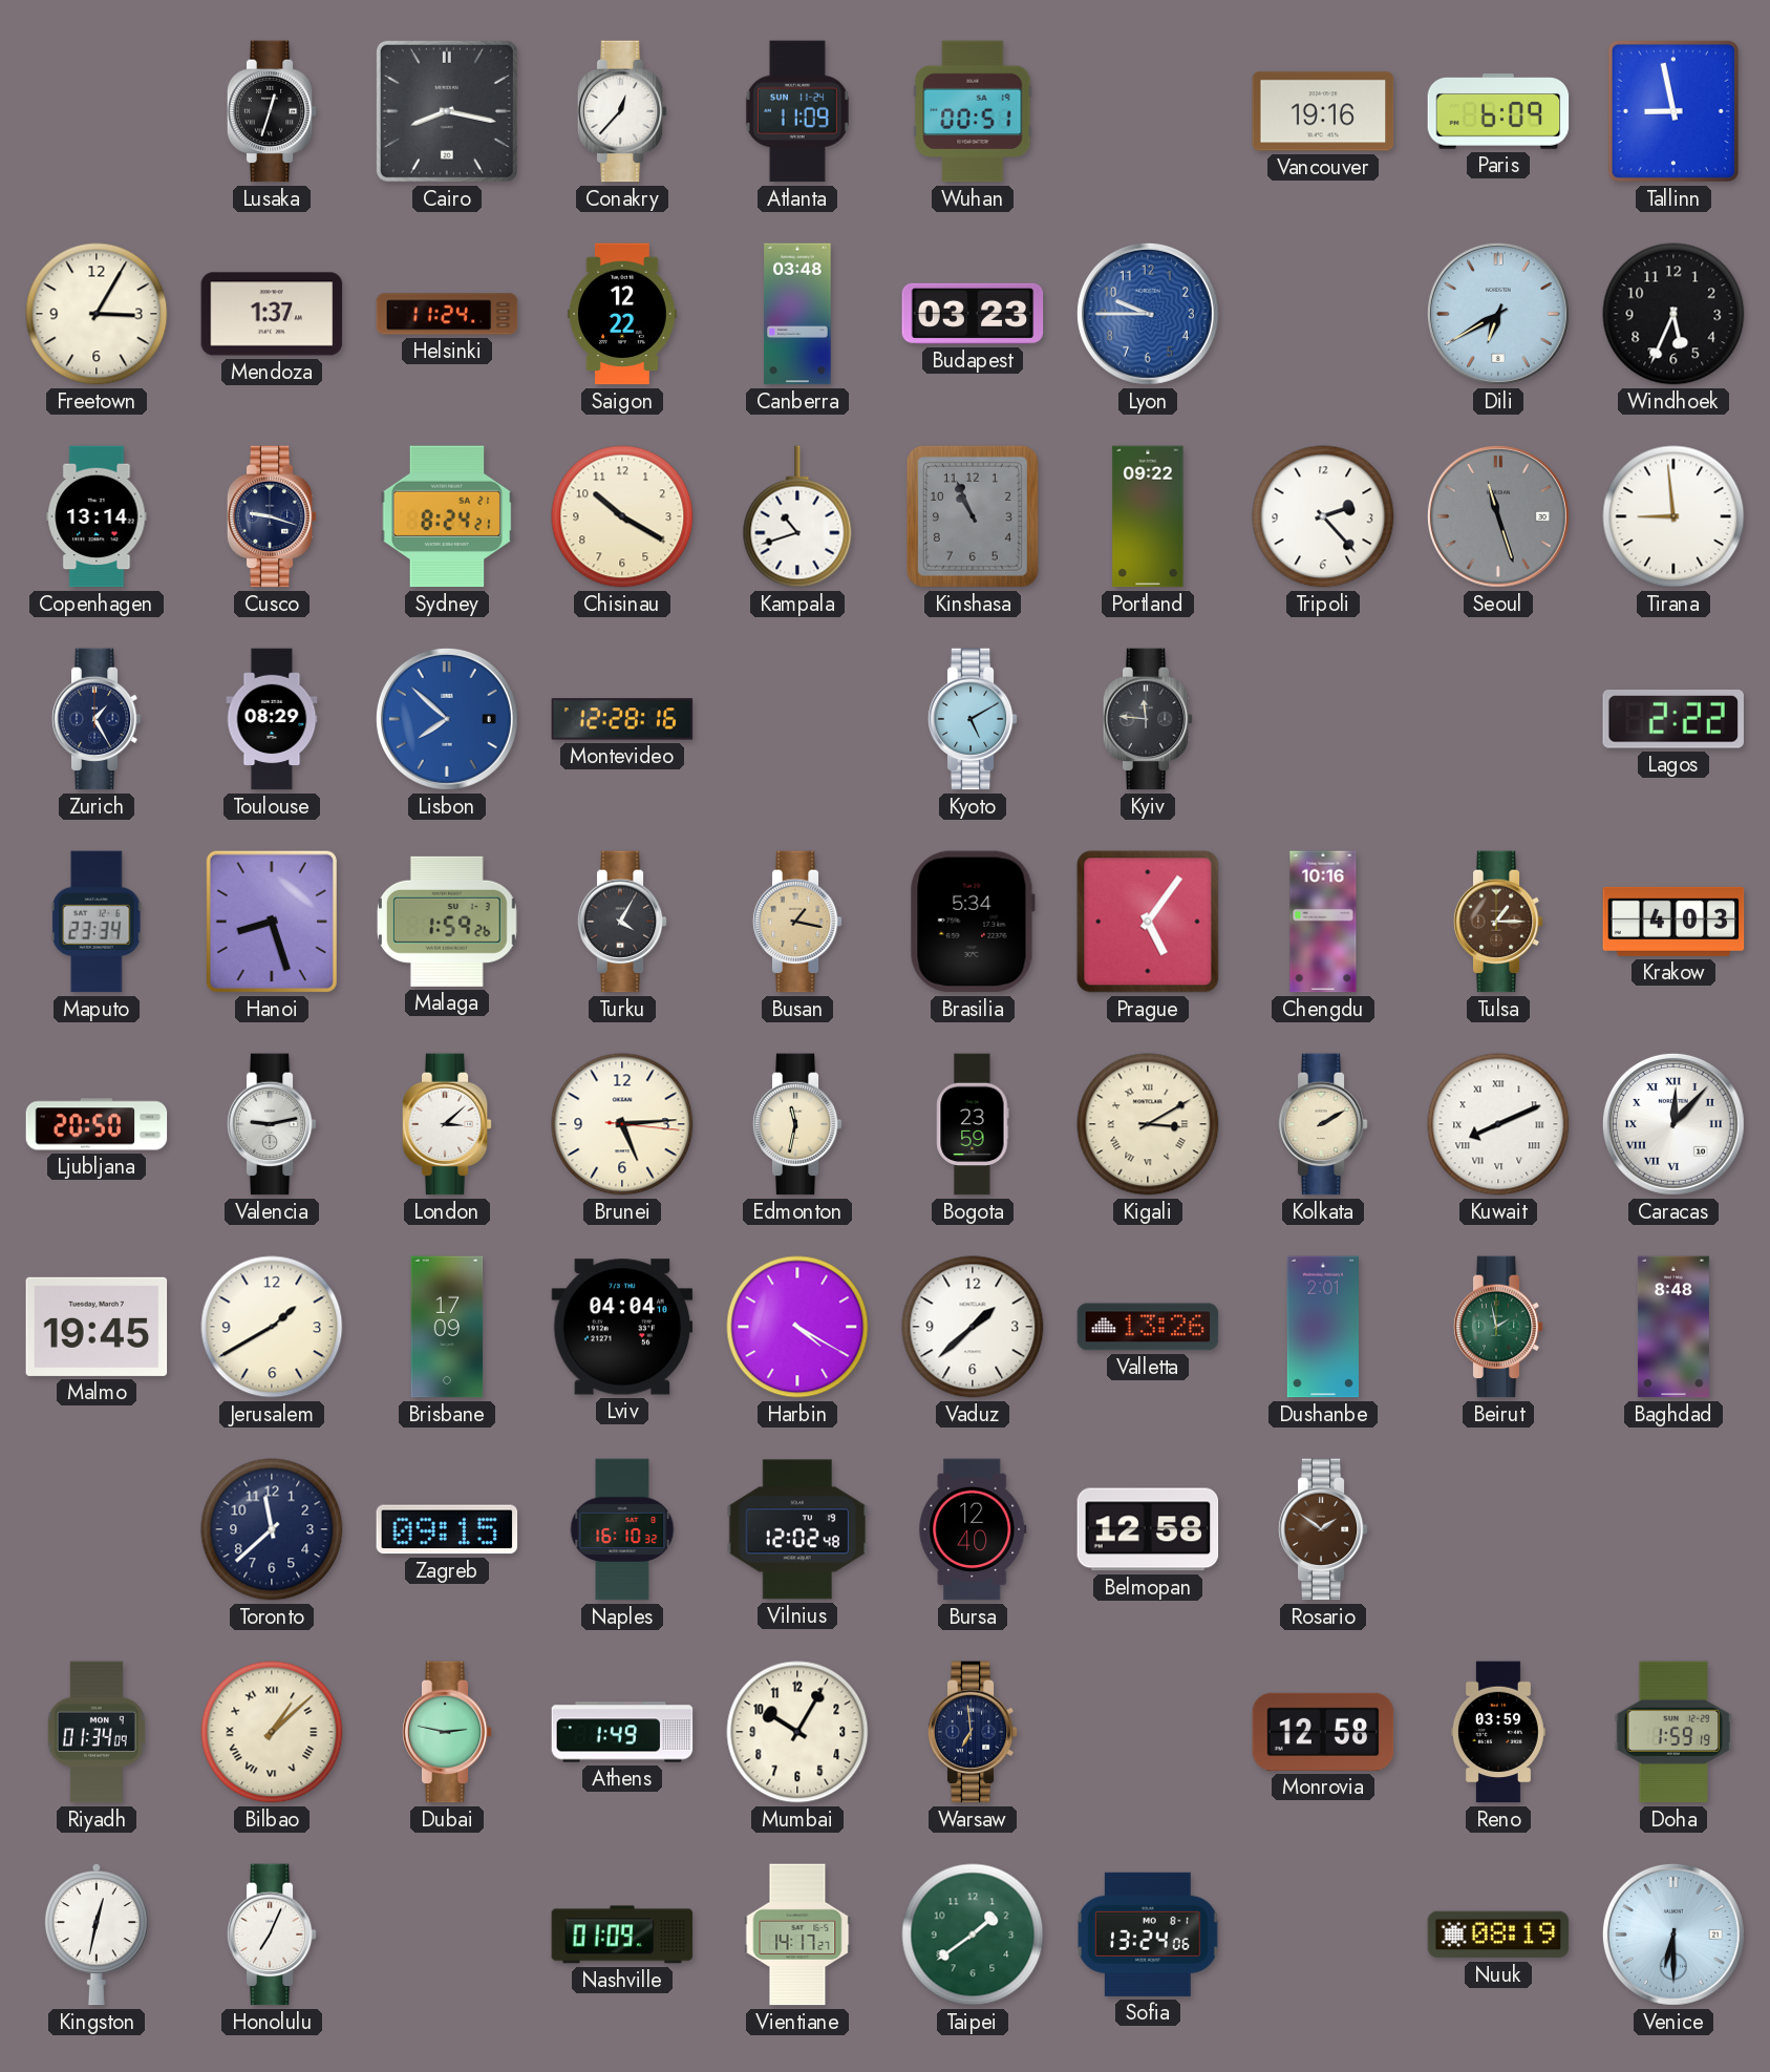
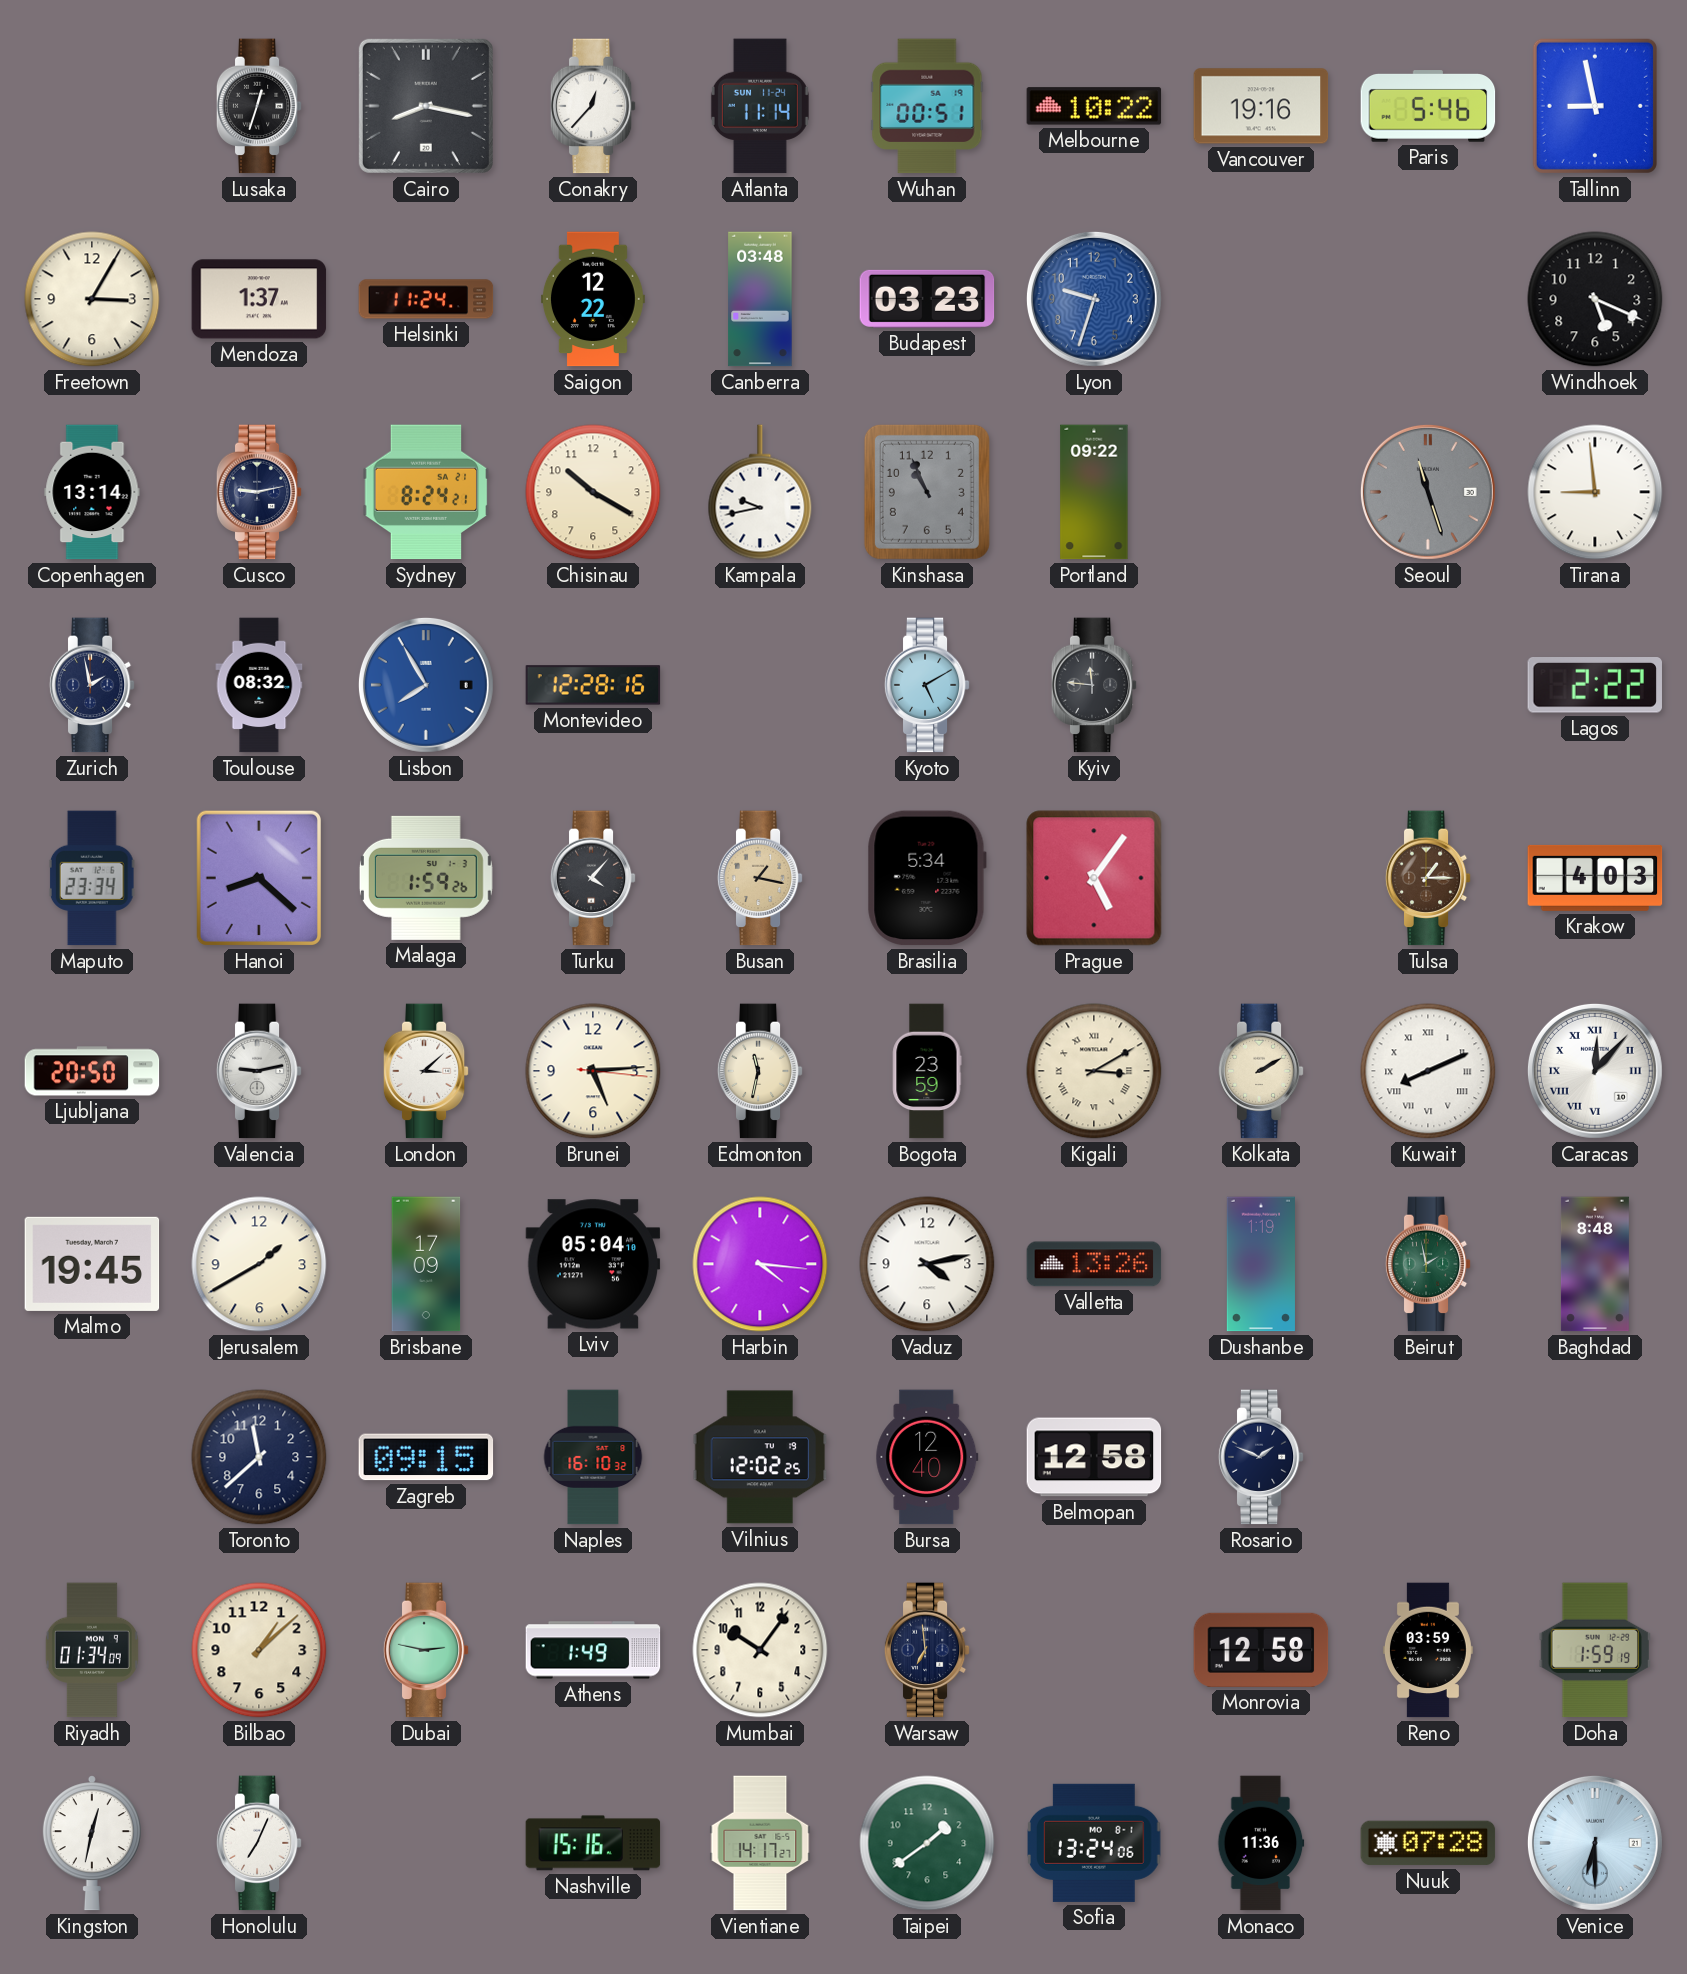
Atlanta: 11:09 -> 11:14
Melbourne: none -> 10:22
Paris: 6:09 -> 5:46
Lyon: 9:45 -> 9:33
Dili: 6:40 -> none
Windhoek: 5:34 -> 5:19
Cusco: 9:18 -> 9:13
Kampala: 10:42 -> 9:43
Tripoli: 2:23 -> none
Zurich: 1:25 -> 1:58
Toulouse: 08:29 -> 08:32
Lisbon: 7:52 -> 7:55
Hanoi: 8:27 -> 8:22
Turku: 4:05 -> 4:07
Chengdu: 10:16 -> none
Lviv: 04:04 -> 05:04
Harbin: 4:20 -> 4:16
Vaduz: 1:38 -> 4:13
Dushanbe: 2:01 -> 1:19
Vilnius: 12:02:48 -> 12:02:25
Rosario: 1:51 -> 1:49
Rosario dial: brown -> navy
Bilbao numerals: Roman -> Arabic
Mumbai: 10:05 -> 10:06
Nashville: 01:09 -> 15:16
Monaco: none -> 11:36
Nuuk: 08:19 -> 07:28
